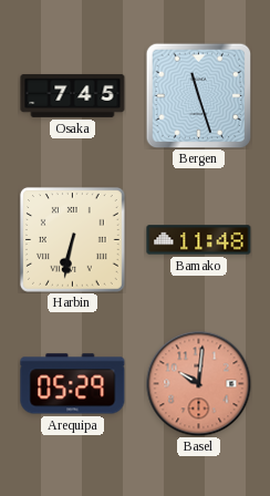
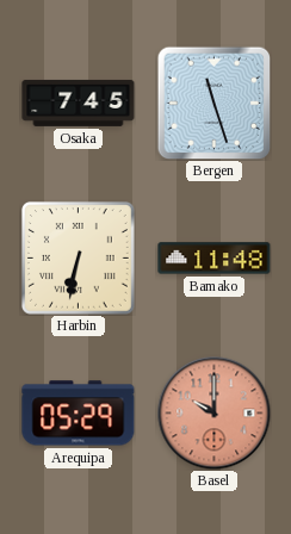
Basel: 10:01 -> 10:00
